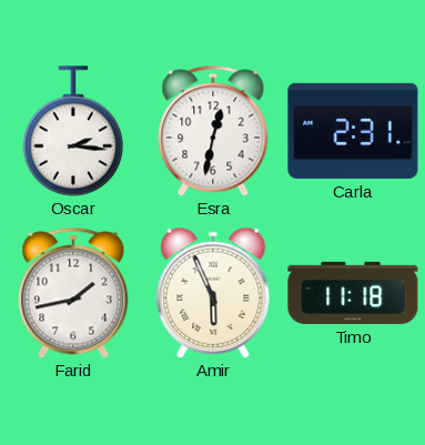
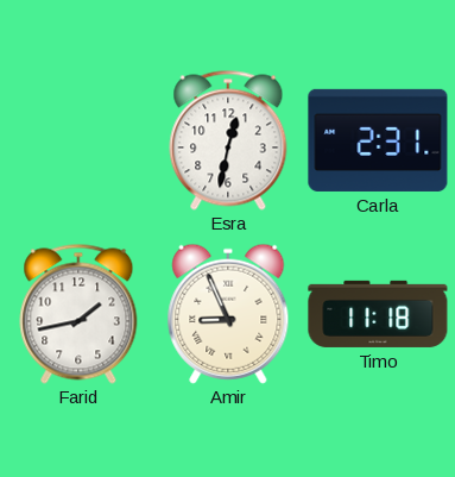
Oscar: 2:16 -> none
Amir: 5:56 -> 8:56
